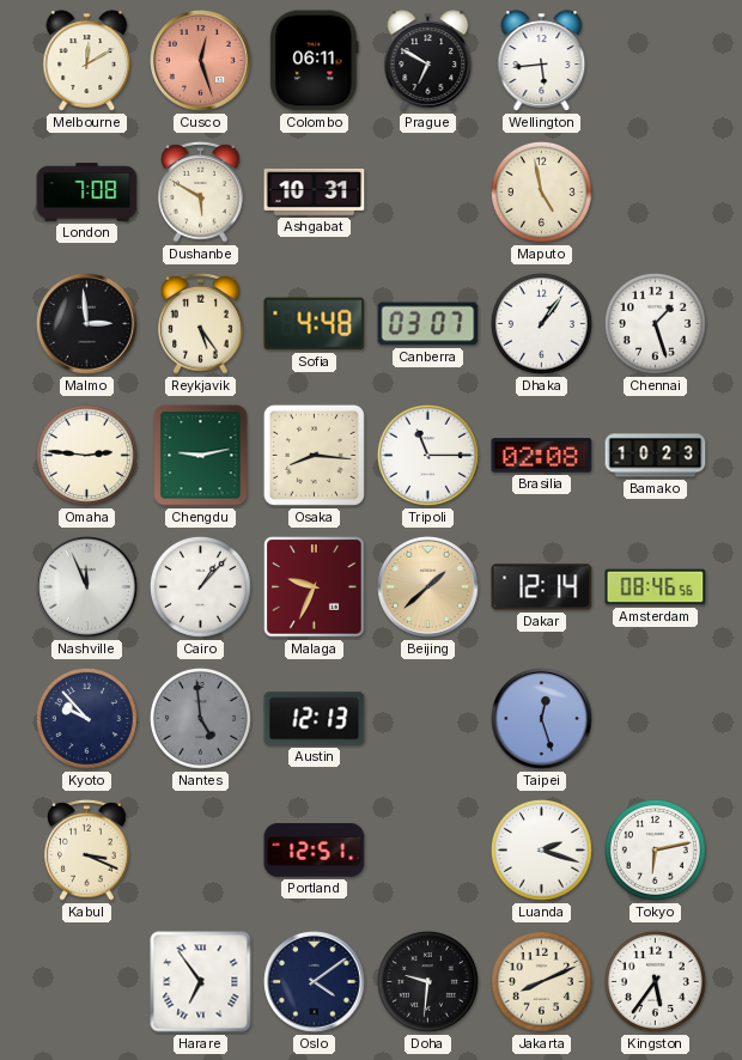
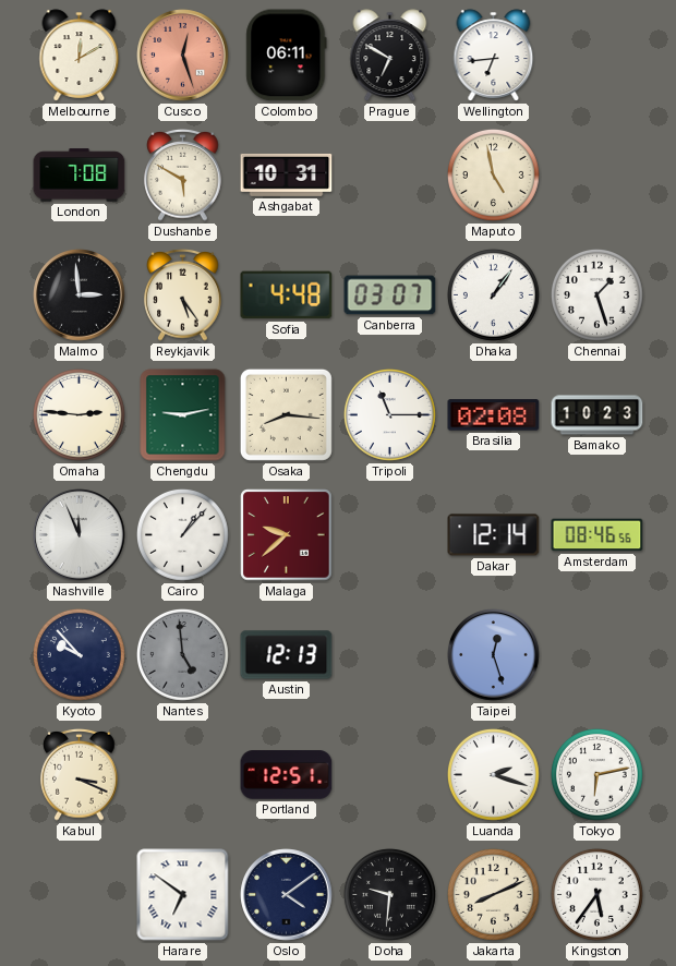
Wellington: 5:44 -> 6:44
Malaga: 9:34 -> 9:38
Beijing: 1:38 -> none
Harare: 6:54 -> 6:51
